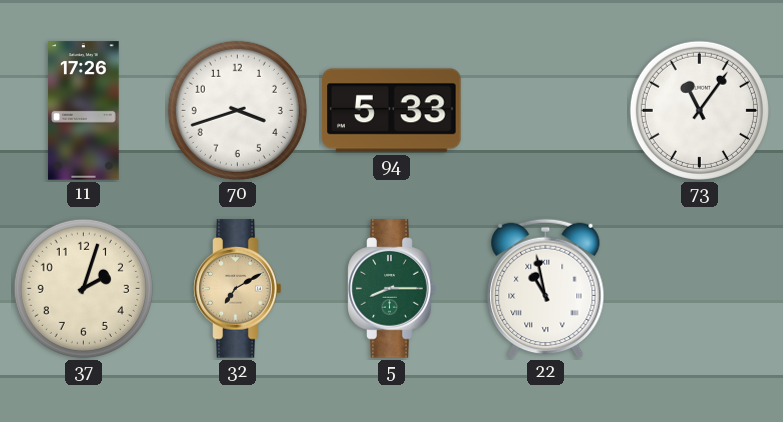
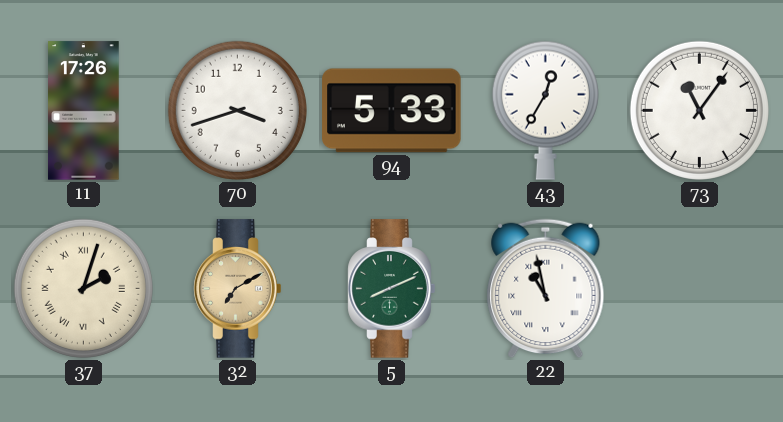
43: none -> 12:35
37 numerals: Arabic -> Roman
5: 8:15 -> 8:11
